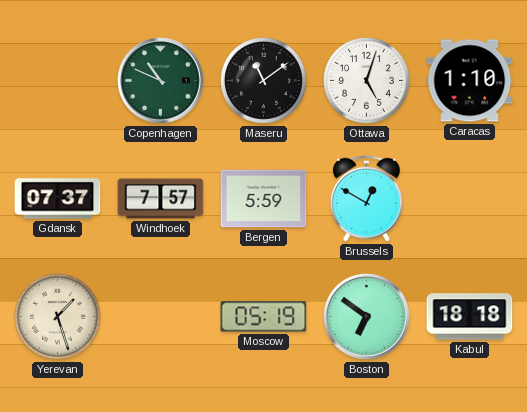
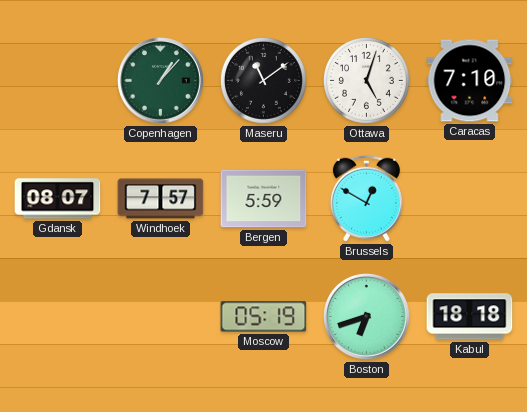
Copenhagen: 10:49 -> 1:07
Caracas: 1:10 -> 7:10
Gdansk: 07:37 -> 08:07
Yerevan: 1:27 -> none
Boston: 6:51 -> 6:42
